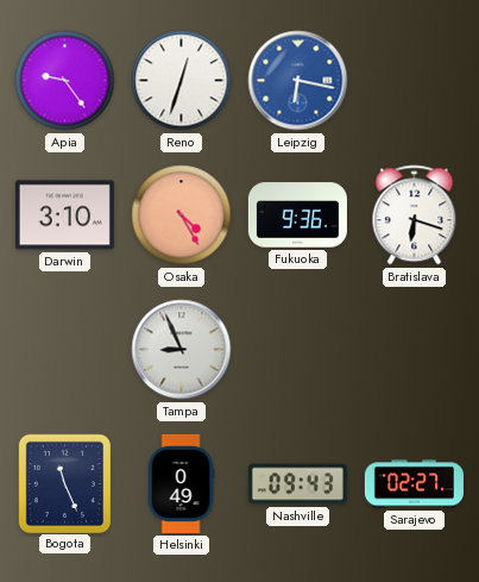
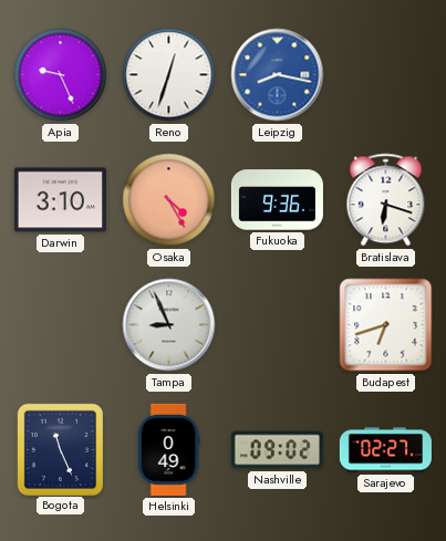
Apia: 9:24 -> 9:26
Leipzig: 6:17 -> 8:17
Budapest: none -> 6:42
Nashville: 09:43 -> 09:02
